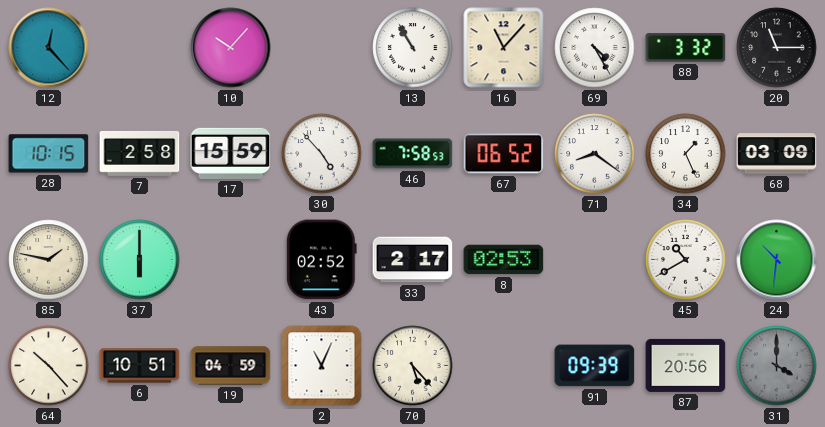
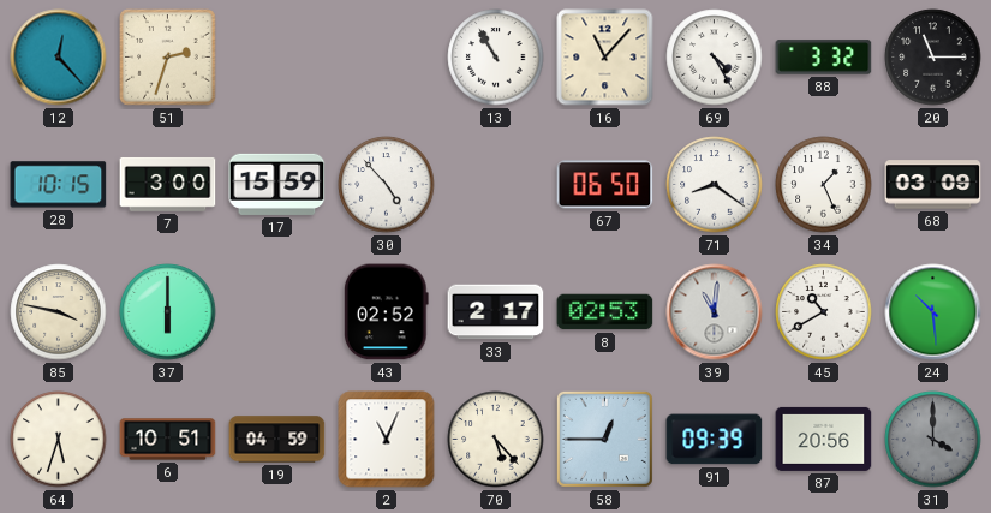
51: none -> 2:33
10: 10:07 -> none
7: 2:58 -> 3:00
46: 7:58 -> none
67: 06:52 -> 06:50
85: 1:47 -> 3:47
39: none -> 11:01
24: 10:31 -> 10:29
64: 10:23 -> 5:33
58: none -> 12:45
